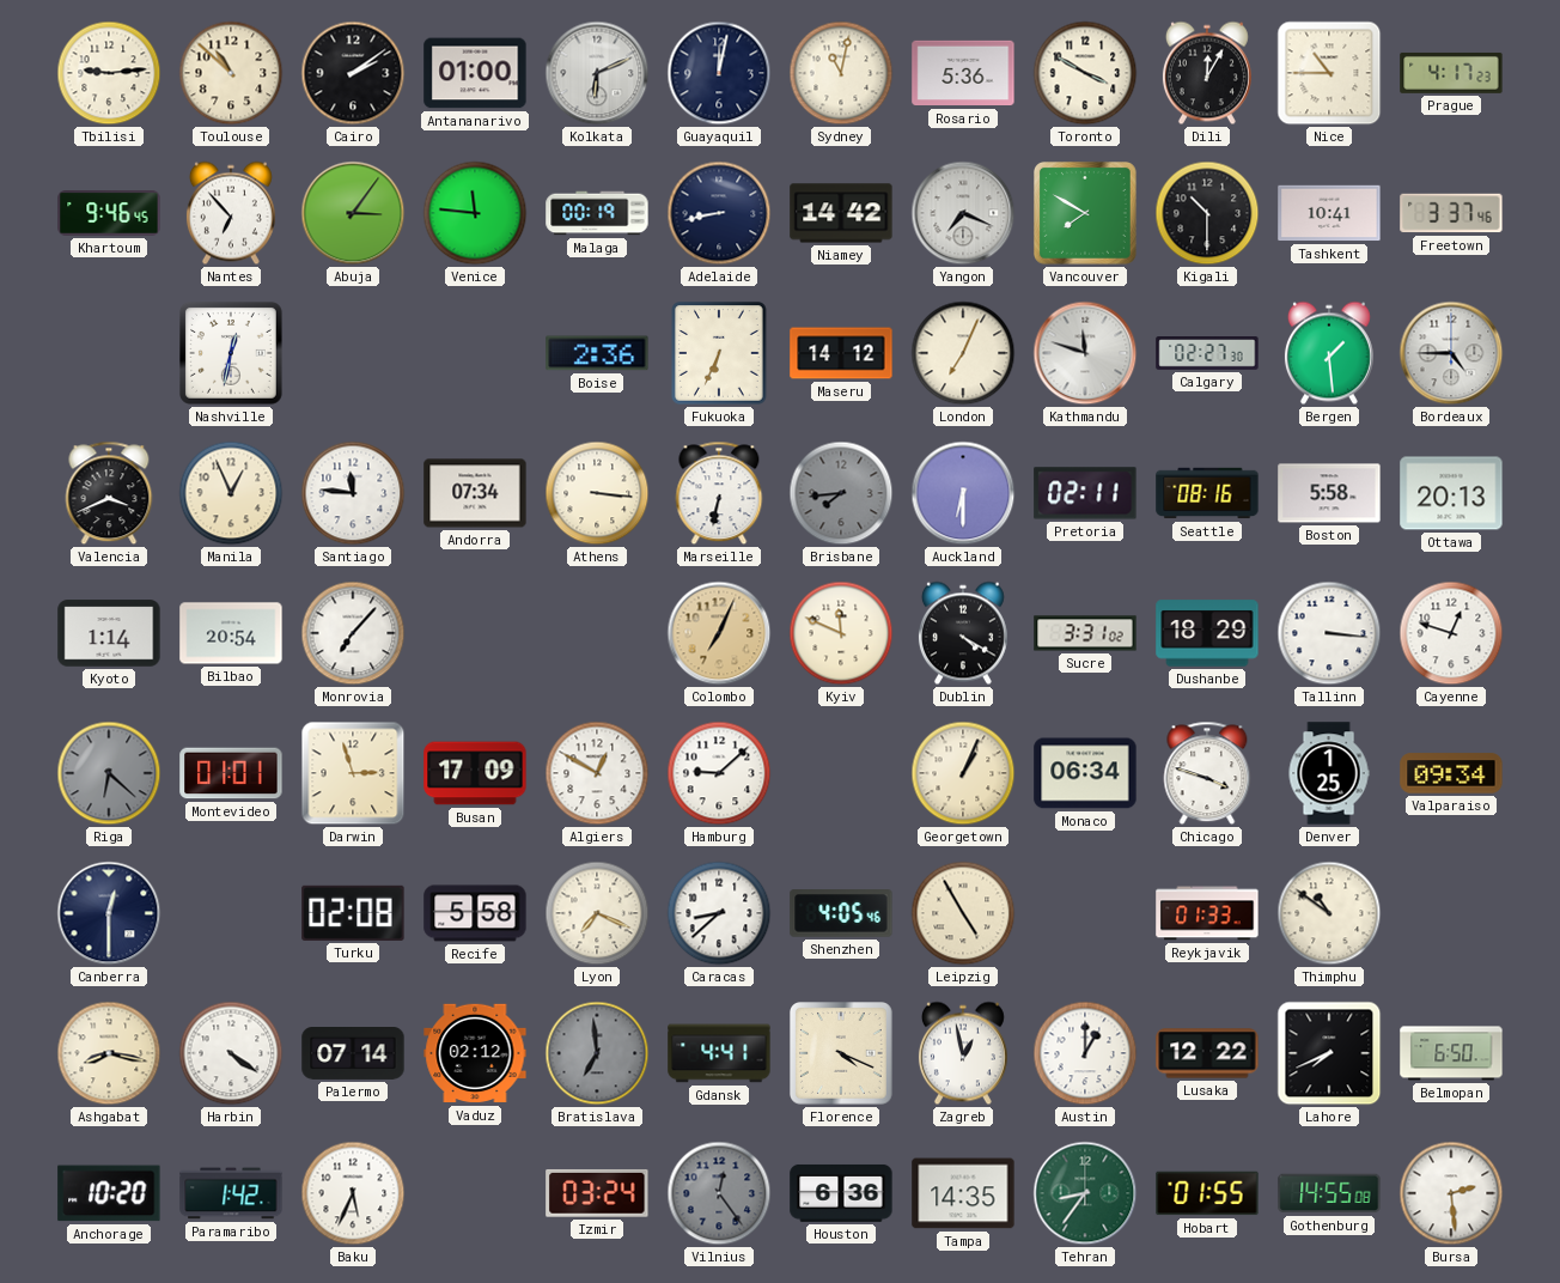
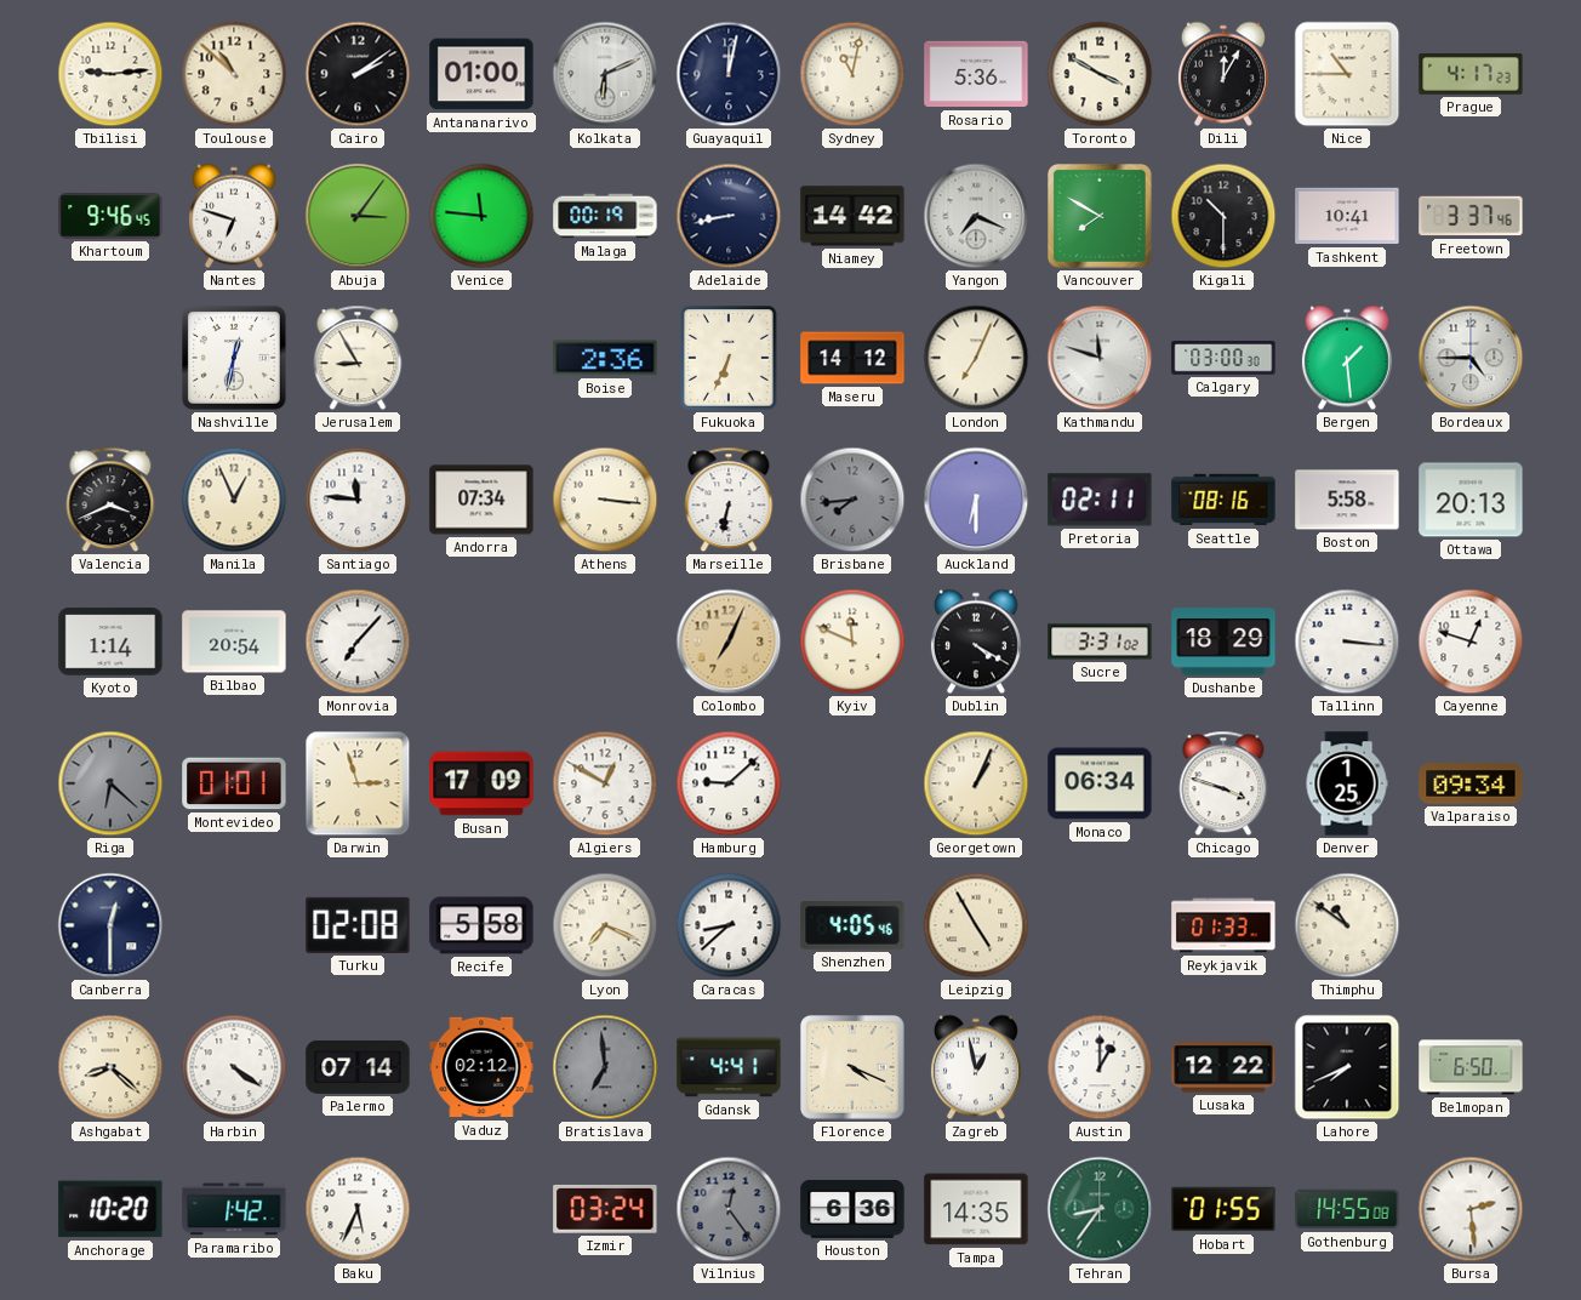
Nantes: 6:53 -> 6:48
Jerusalem: none -> 8:55
Calgary: 02:27 -> 03:00
Ashgabat: 8:17 -> 8:22
